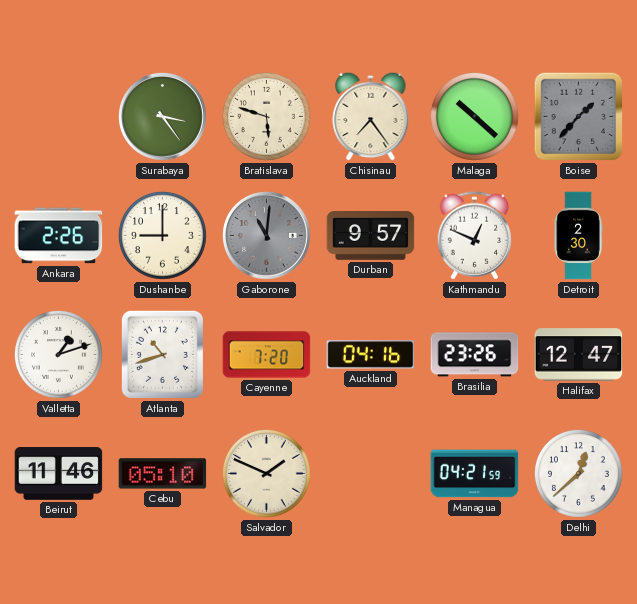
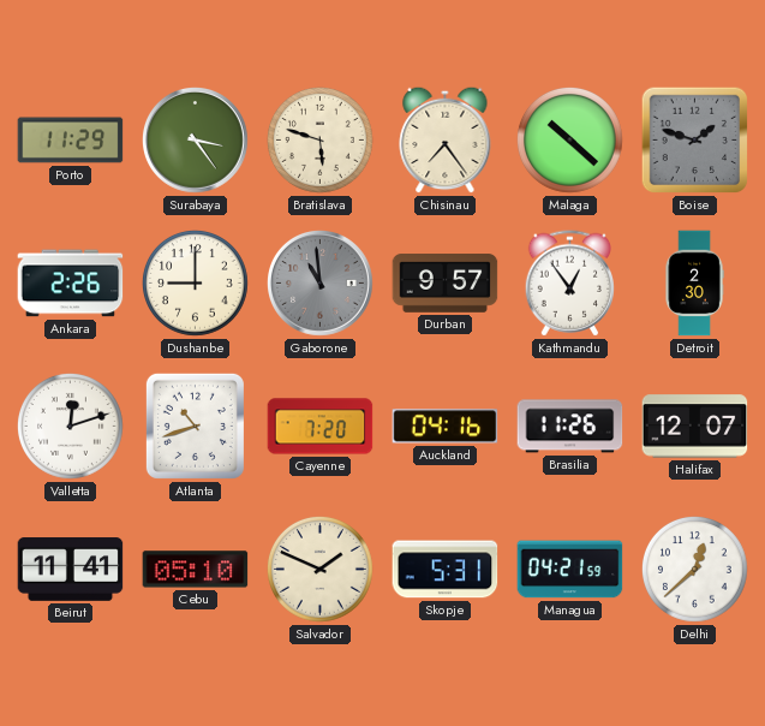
Porto: none -> 11:29
Boise: 1:37 -> 1:48
Gaborone: 11:01 -> 10:59
Kathmandu: 12:49 -> 12:54
Valletta: 1:12 -> 12:12
Brasilia: 23:26 -> 11:26
Halifax: 12:47 -> 12:07
Beirut: 11:46 -> 11:41
Skopje: none -> 5:31
